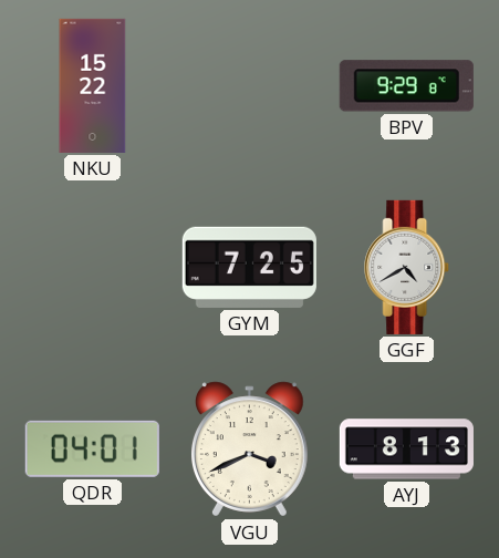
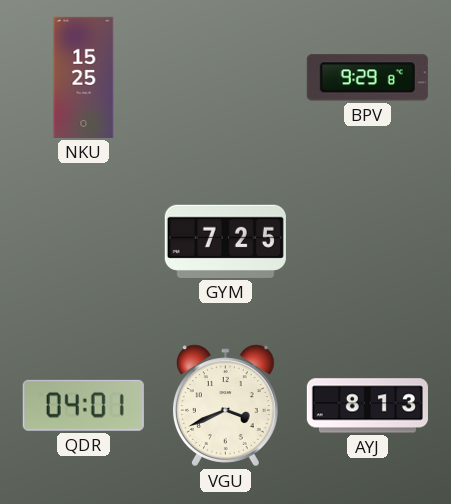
NKU: 15:22 -> 15:25
GGF: 4:40 -> none
